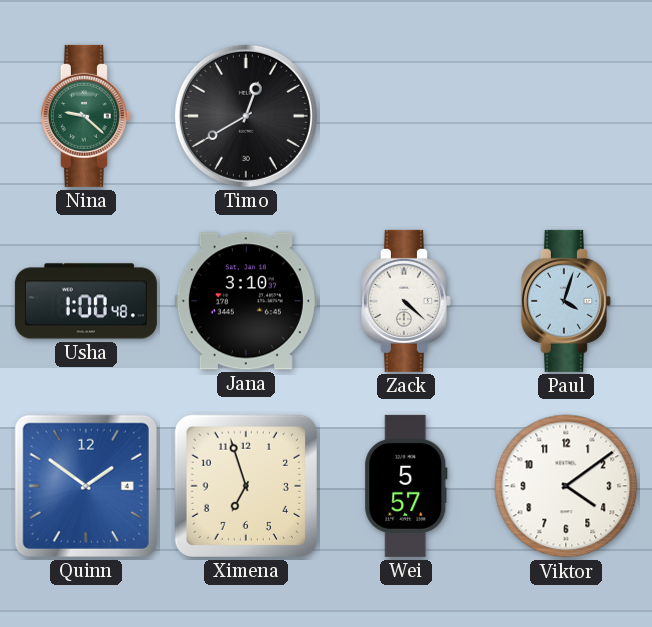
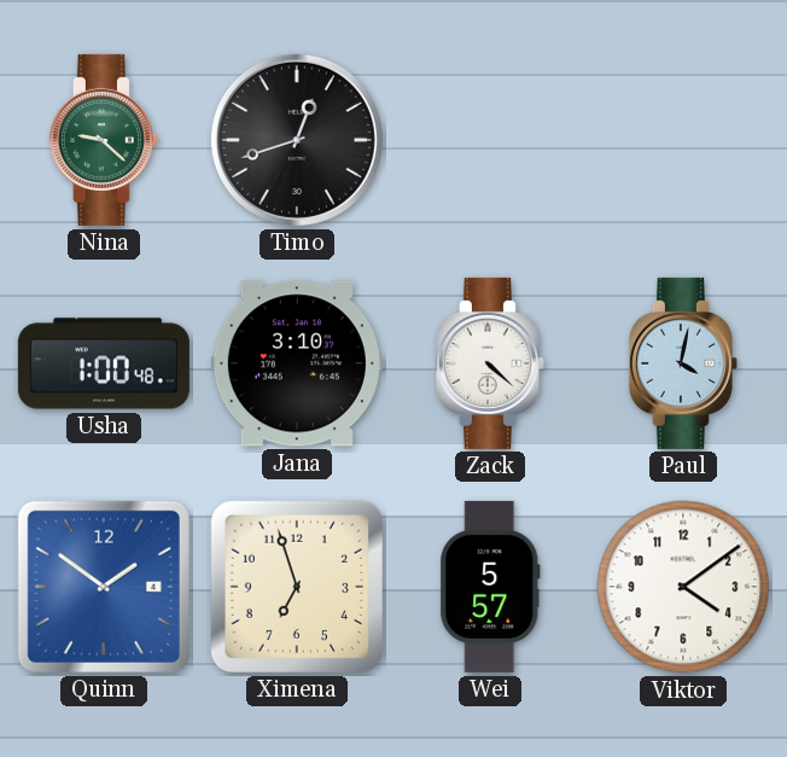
Timo: 12:40 -> 12:42
Paul: 4:03 -> 4:02
